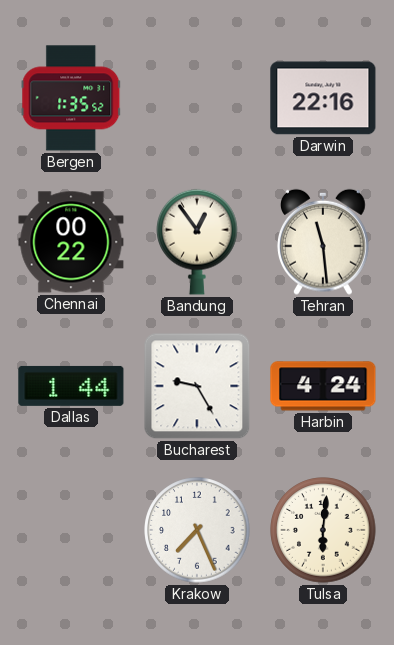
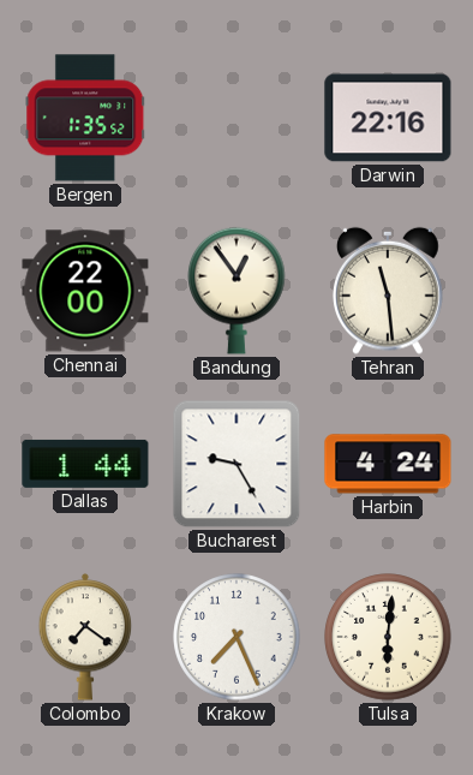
Chennai: 00:22 -> 22:00
Colombo: none -> 7:21
